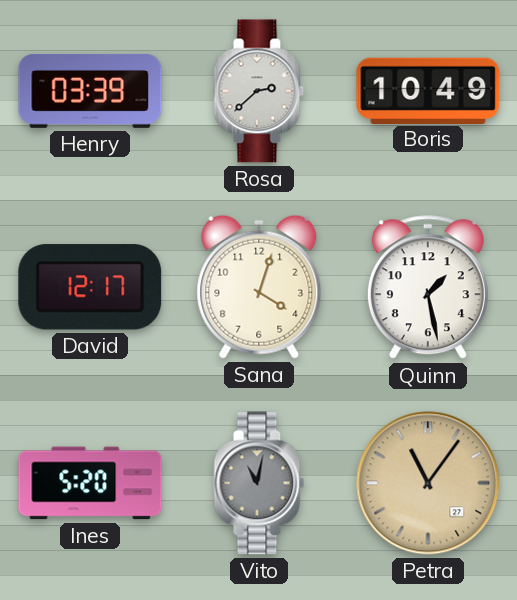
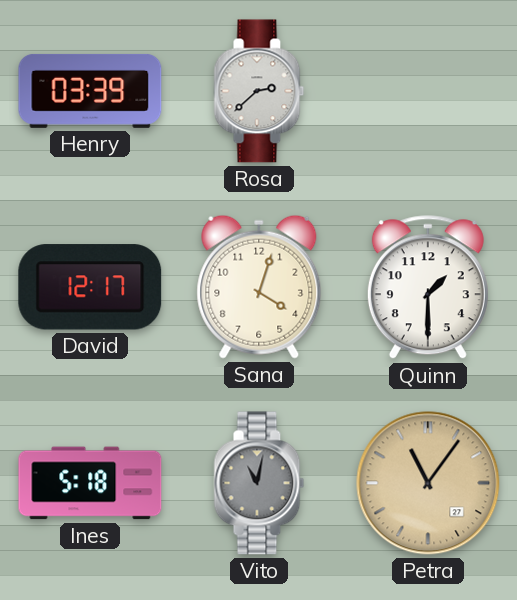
Boris: 10:49 -> none
Quinn: 1:28 -> 1:30
Ines: 5:20 -> 5:18
